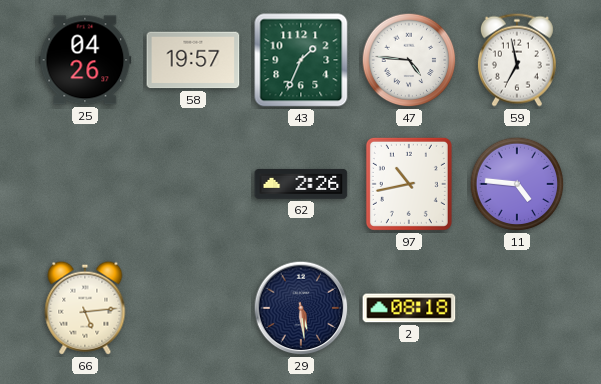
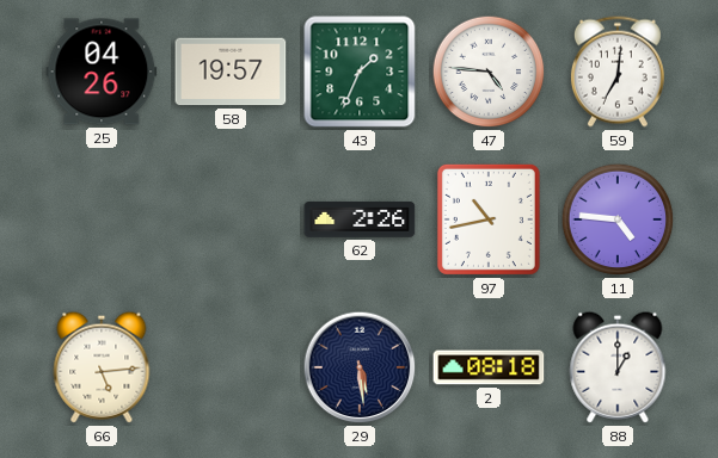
59: 6:58 -> 7:01
88: none -> 1:00
